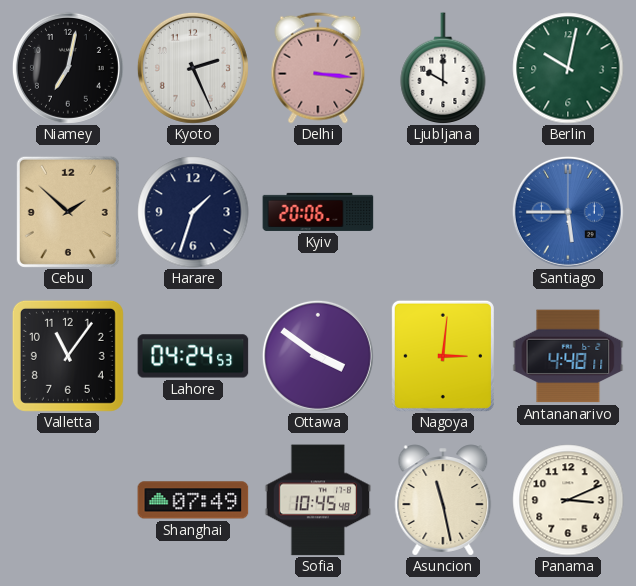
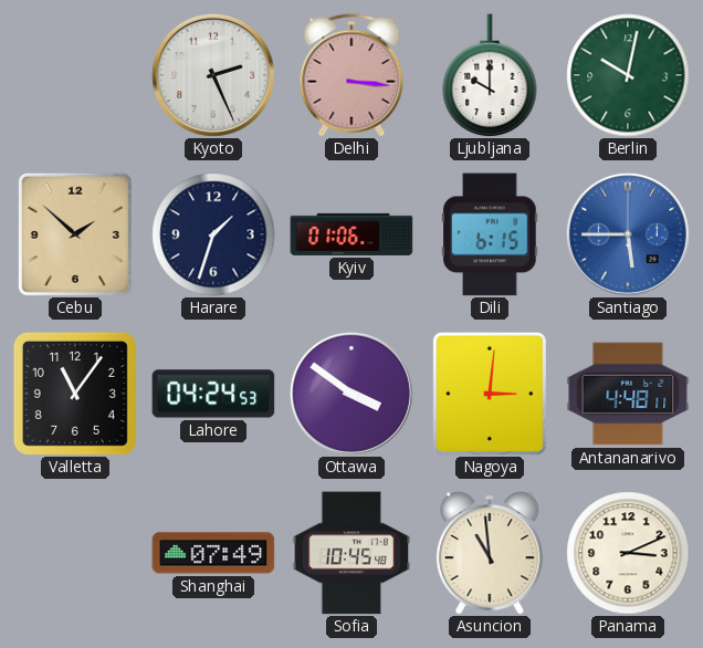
Niamey: 7:02 -> none
Kyiv: 20:06 -> 01:06
Dili: none -> 6:15
Asuncion: 11:28 -> 10:59
